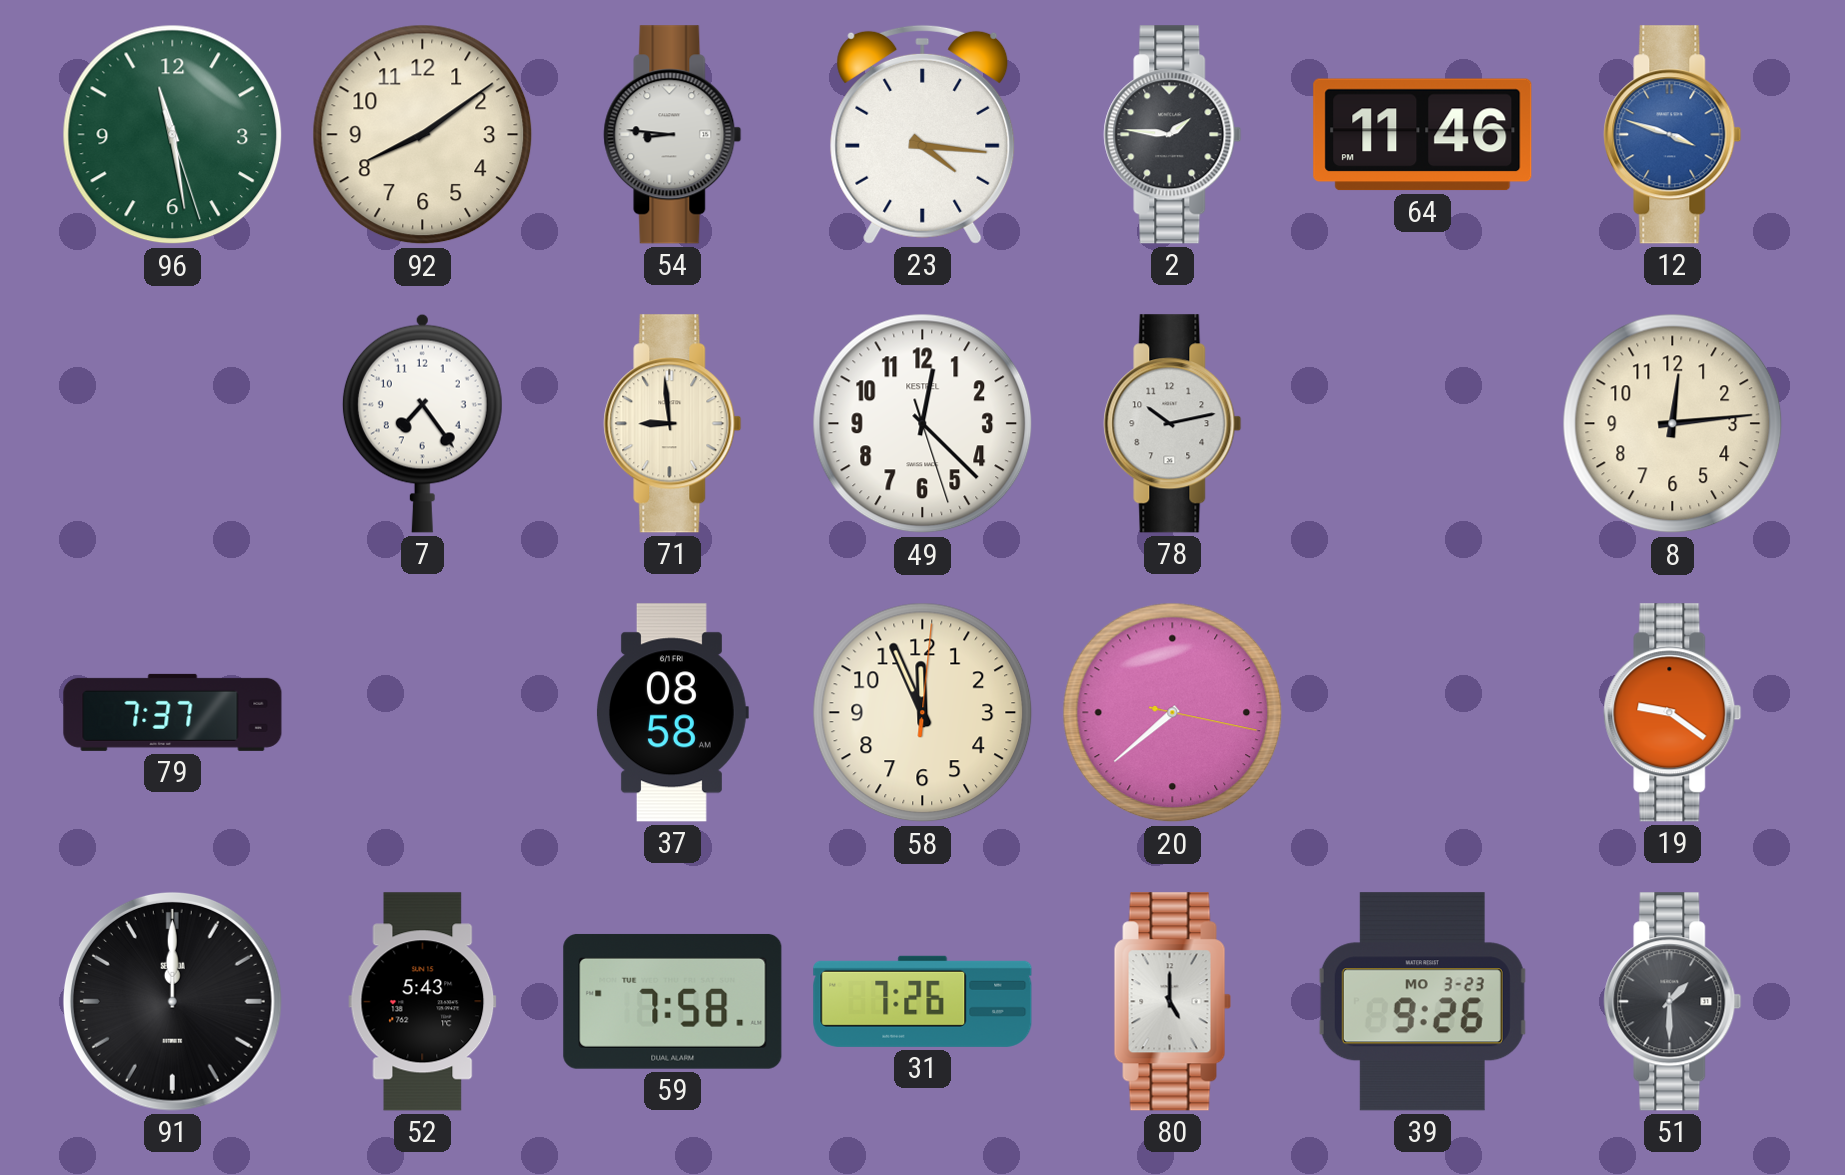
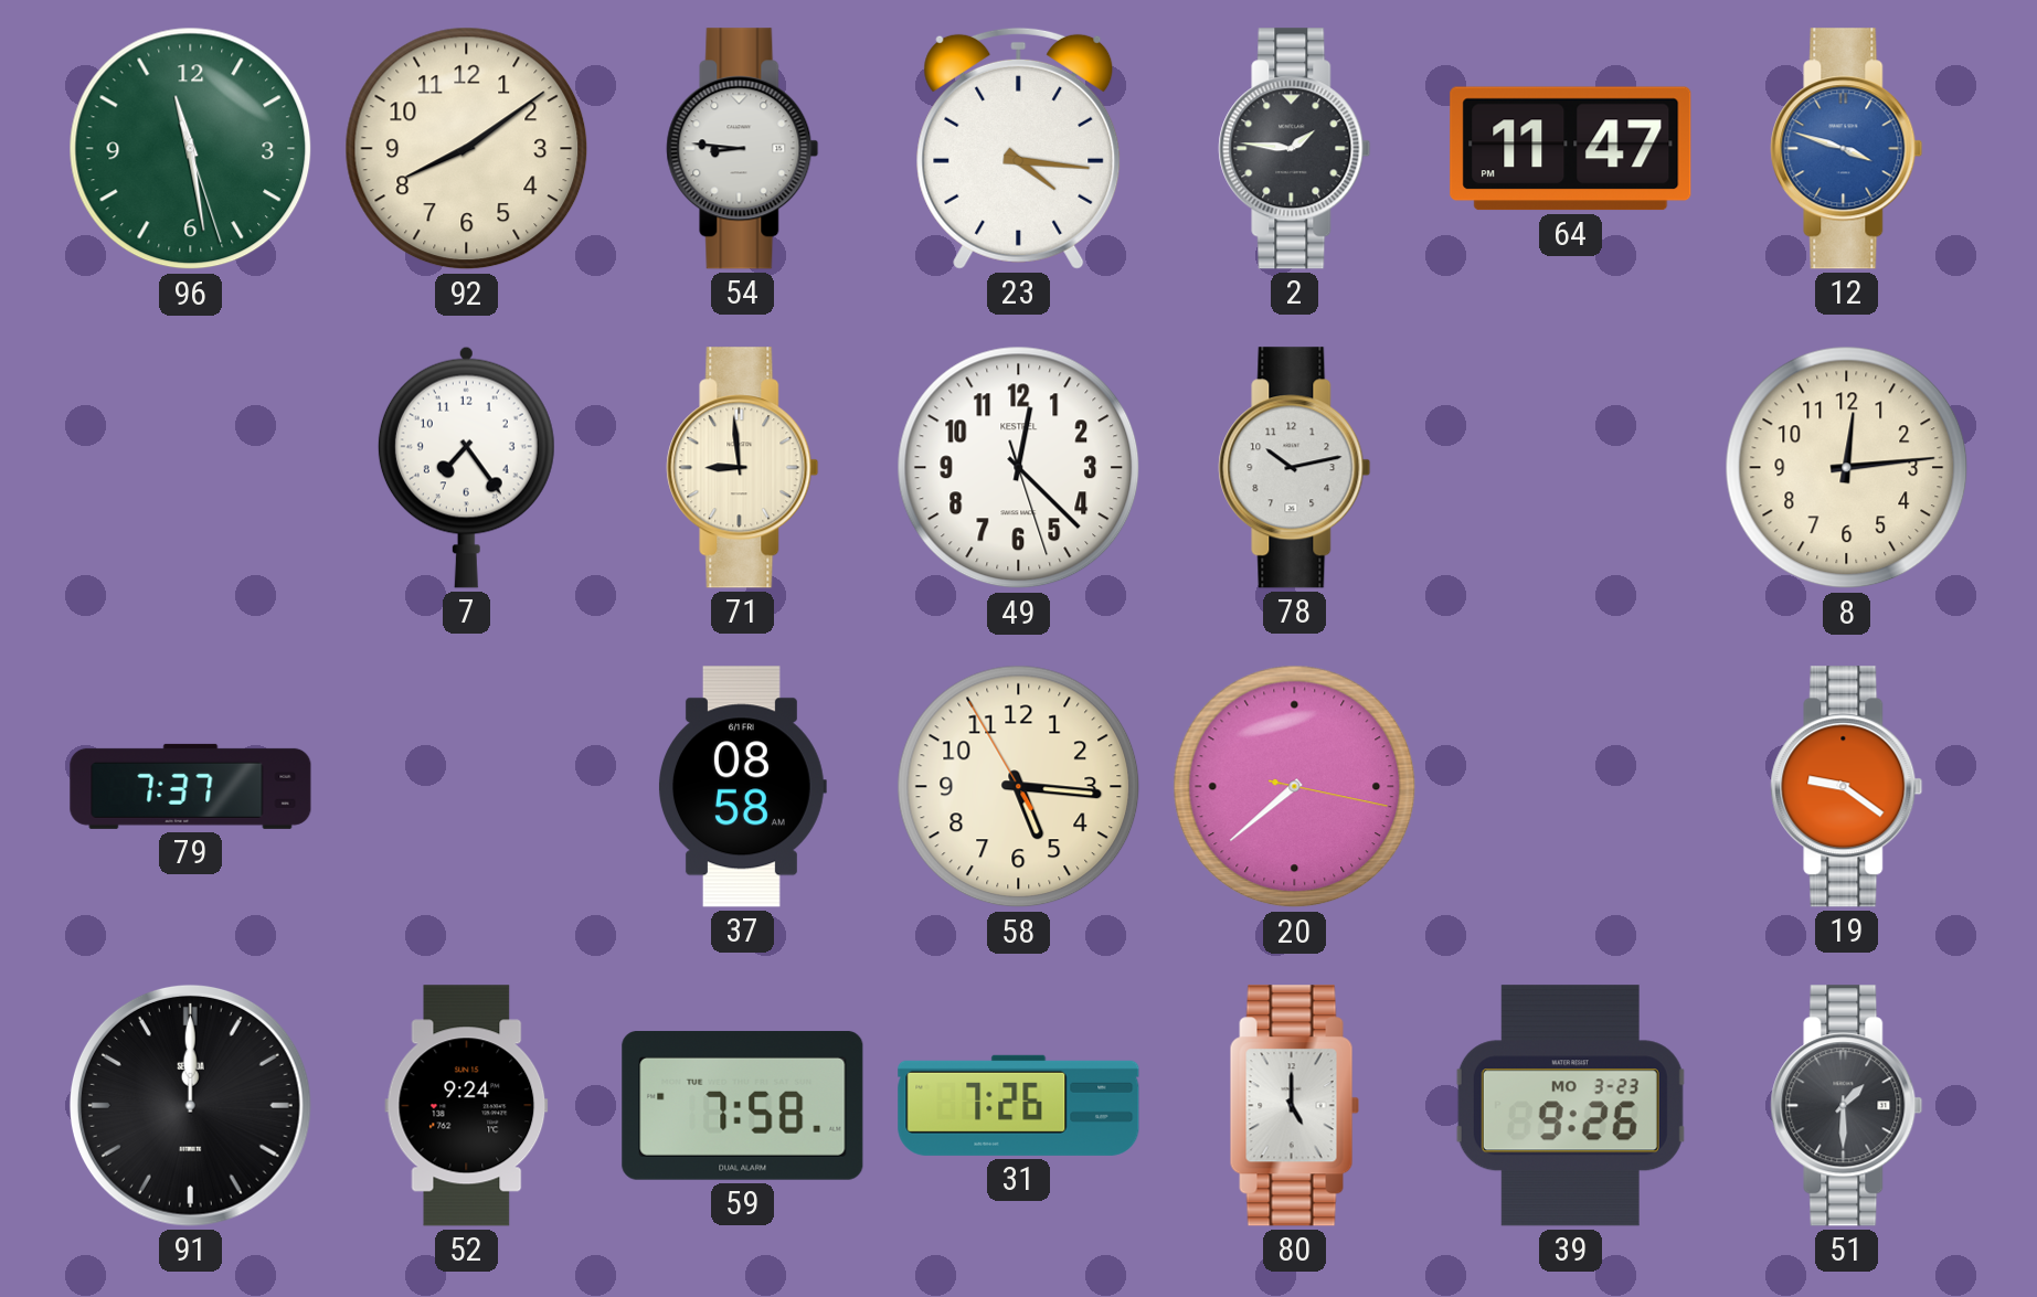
64: 11:46 -> 11:47
58: 11:56 -> 5:15
52: 5:43 -> 9:24
